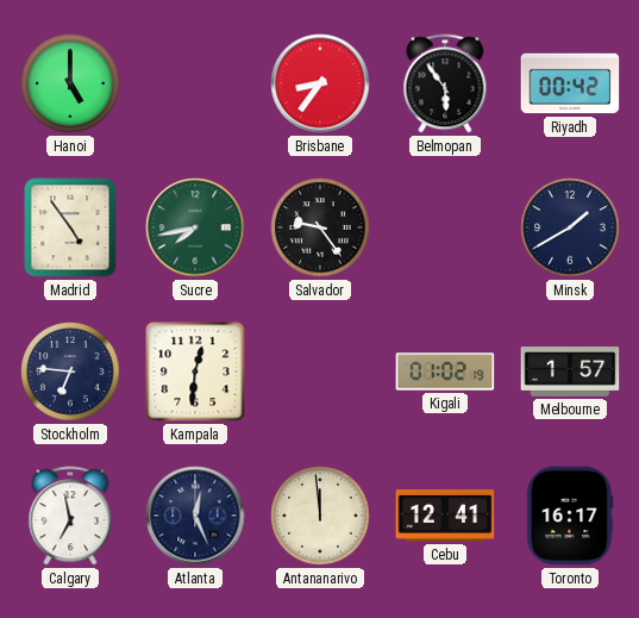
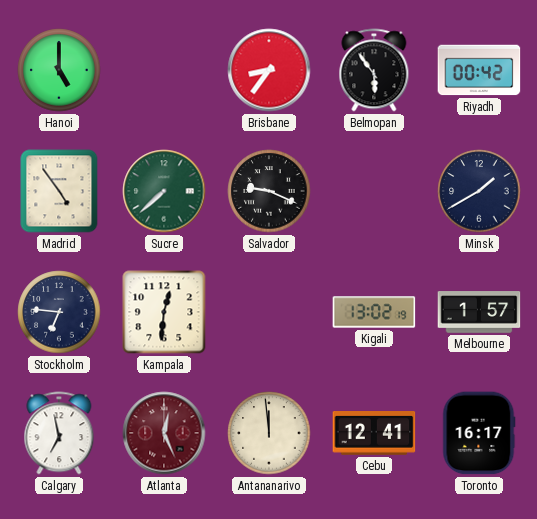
Sucre: 7:43 -> 7:38
Salvador: 9:24 -> 9:19
Kigali: 01:02 -> 13:02
Atlanta dial: navy -> burgundy
